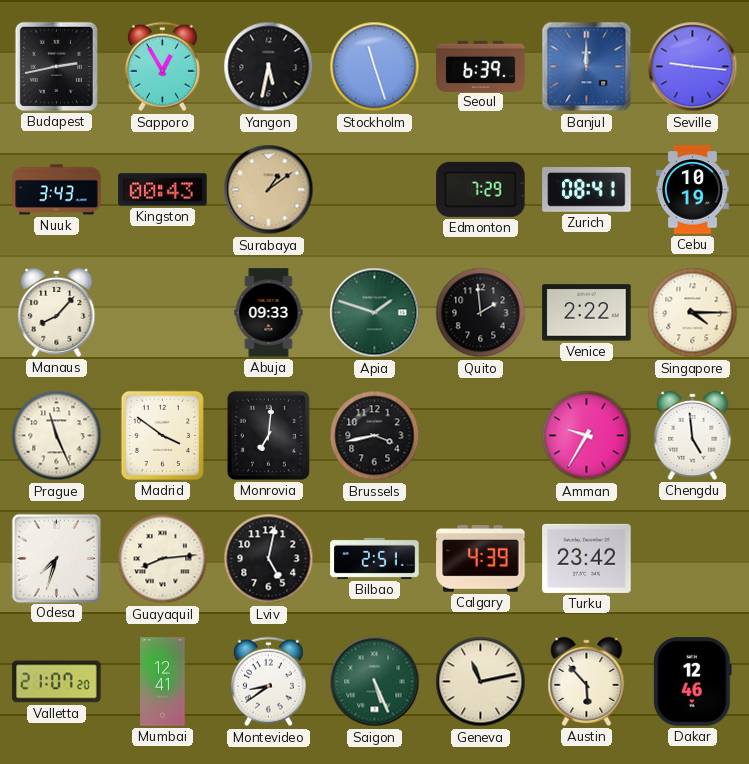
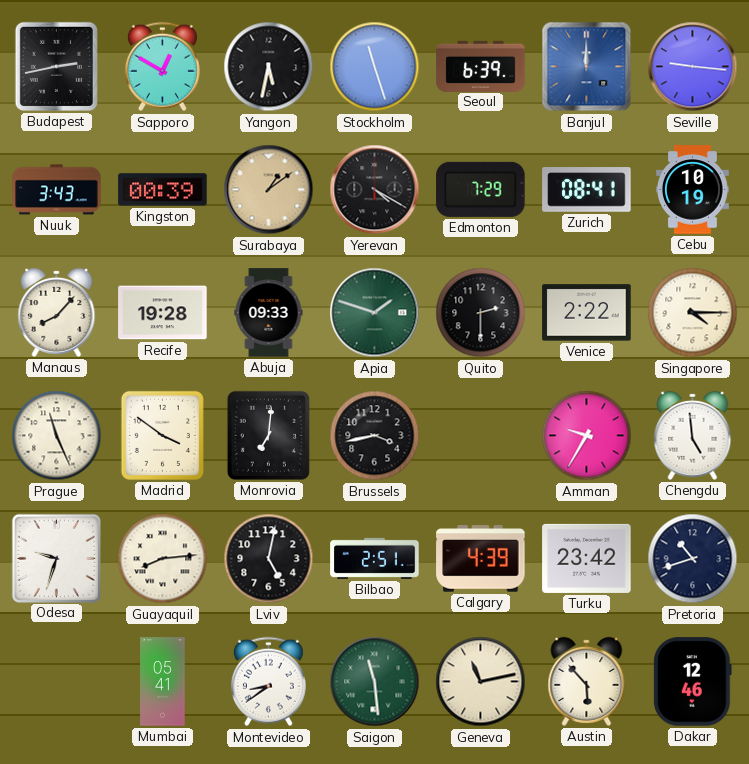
Sapporo: 12:55 -> 12:50
Kingston: 00:43 -> 00:39
Yerevan: none -> 4:20
Recife: none -> 19:28
Quito: 1:59 -> 2:30
Odesa: 7:33 -> 9:33
Pretoria: none -> 10:42
Valletta: 21:07 -> none
Mumbai: 12:41 -> 05:41
Saigon: 5:26 -> 11:29
